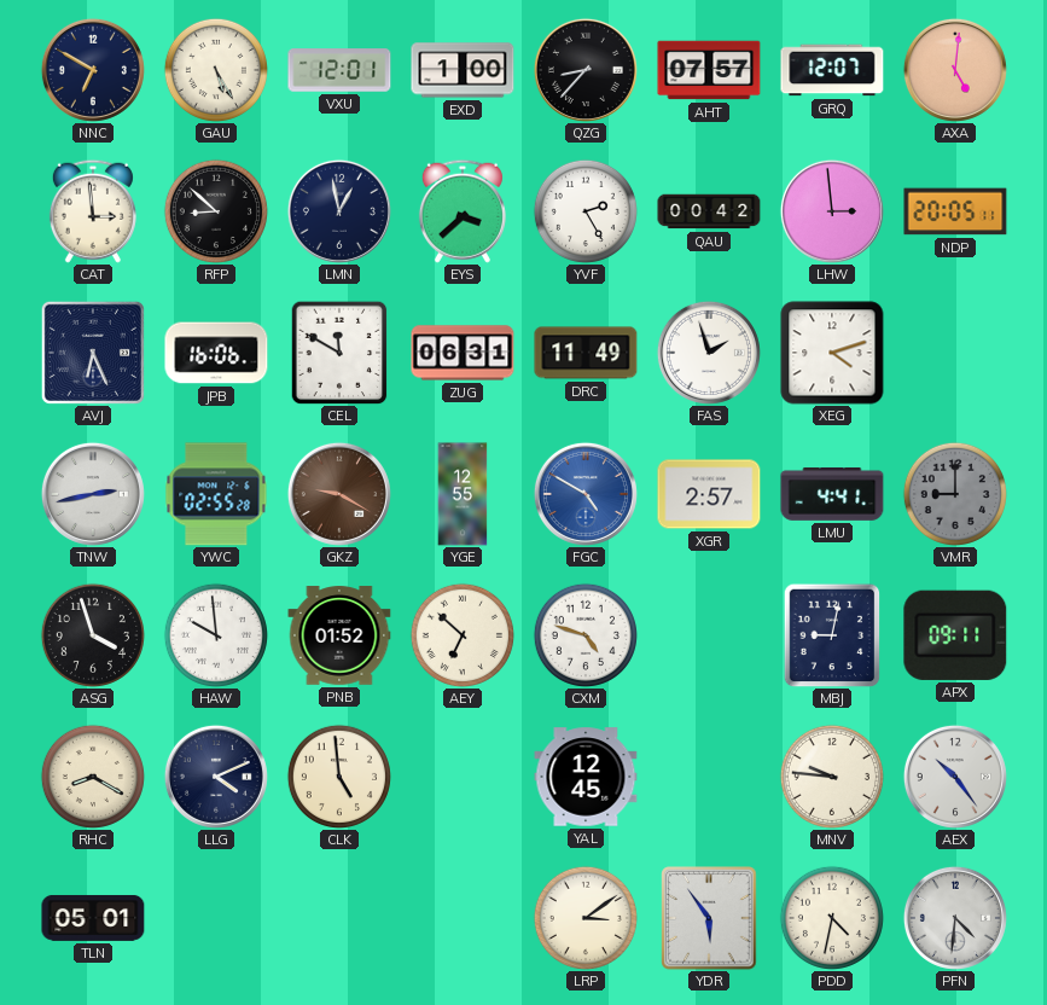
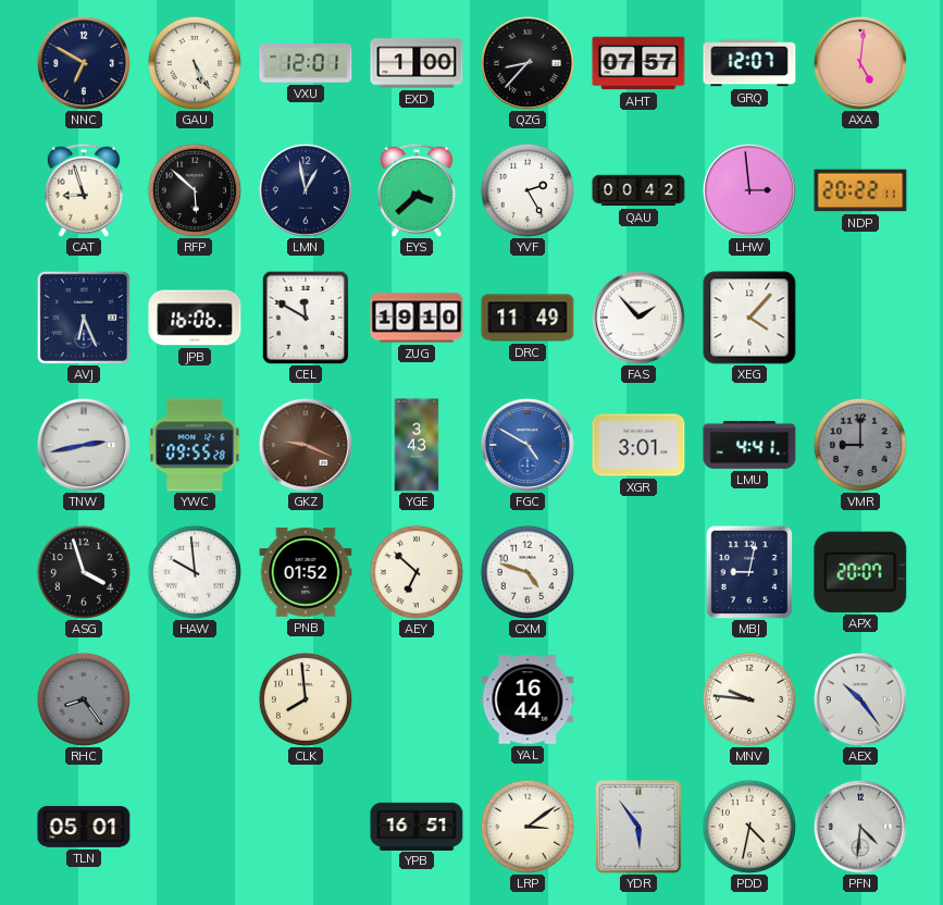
CAT: 2:59 -> 8:57
RFP: 8:52 -> 5:52
NDP: 20:05 -> 20:22
ZUG: 06:31 -> 19:10
FAS: 1:57 -> 1:53
XEG: 4:12 -> 4:07
YWC: 02:55 -> 09:55
GKZ: 9:20 -> 9:19
YGE: 12:55 -> 3:43
XGR: 2:57 -> 3:01
APX: 09:11 -> 20:07
RHC: 8:20 -> 8:24
RHC dial: cream -> grey
LLG: 4:11 -> none
CLK: 4:59 -> 7:59
YAL: 12:45 -> 16:44
YPB: none -> 16:51
